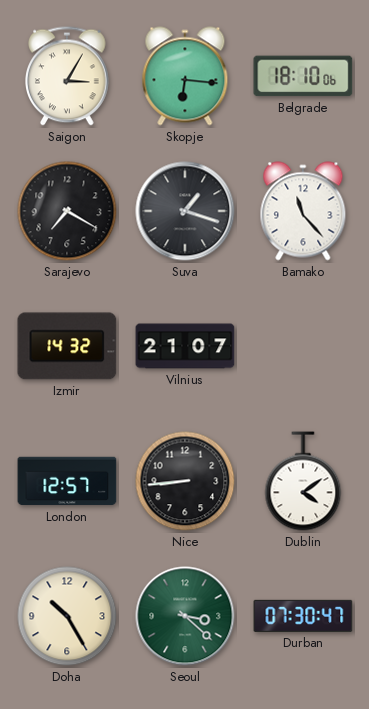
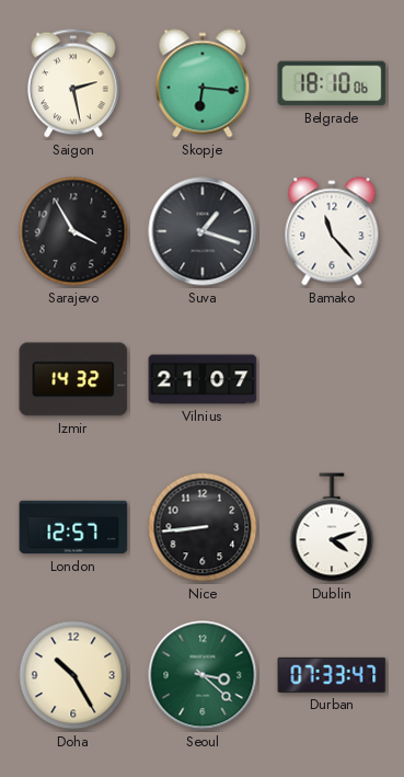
Saigon: 3:05 -> 2:28
Sarajevo: 7:20 -> 3:55
Dublin: 4:09 -> 4:12
Durban: 07:30 -> 07:33
